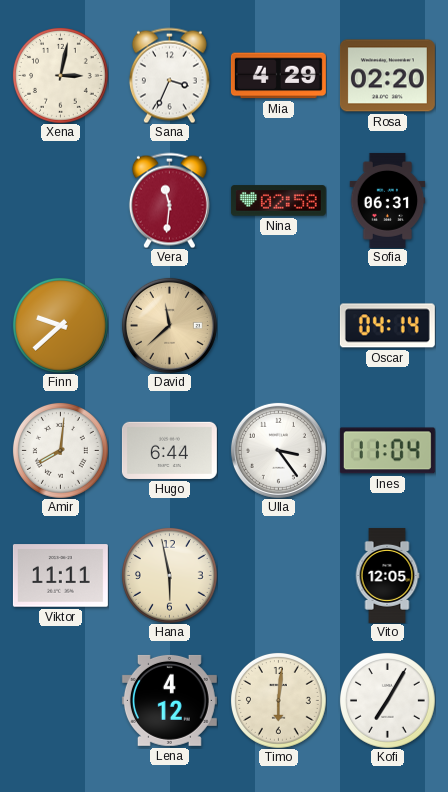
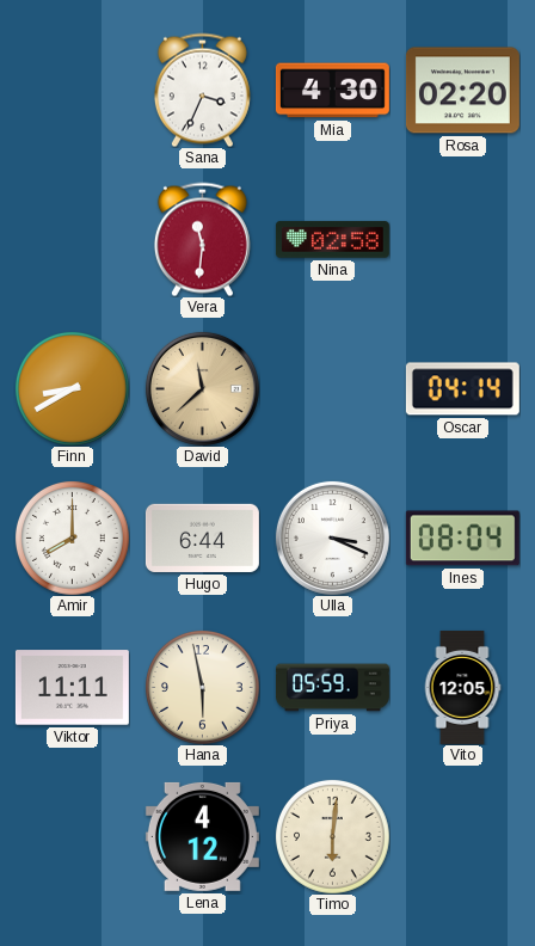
Xena: 3:02 -> none
Mia: 4:29 -> 4:30
Sofia: 06:31 -> none
Finn: 9:38 -> 8:40
Amir: 8:01 -> 8:00
Ulla: 3:24 -> 3:19
Ines: 11:04 -> 08:04
Priya: none -> 05:59
Kofi: 7:05 -> none
